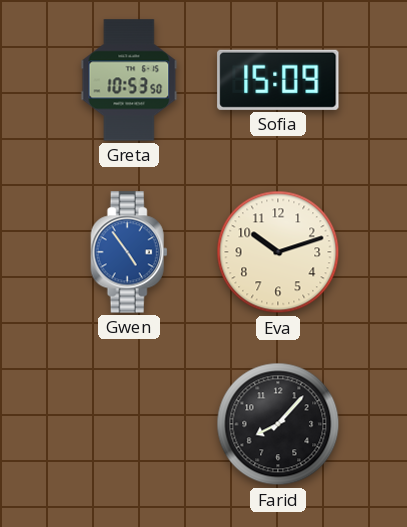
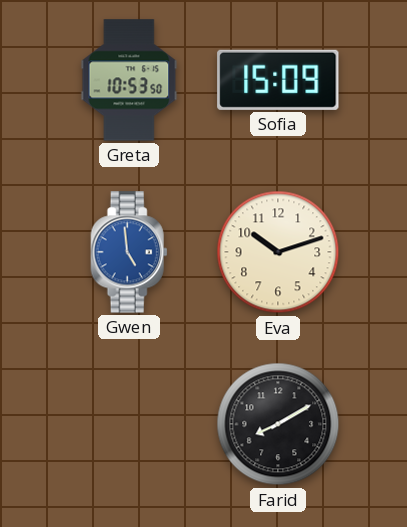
Gwen: 4:54 -> 4:59
Farid: 8:07 -> 8:10
